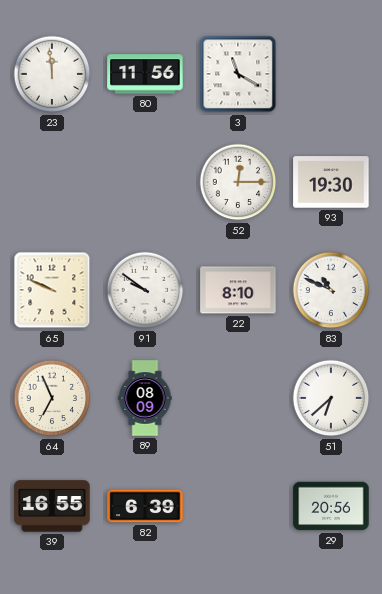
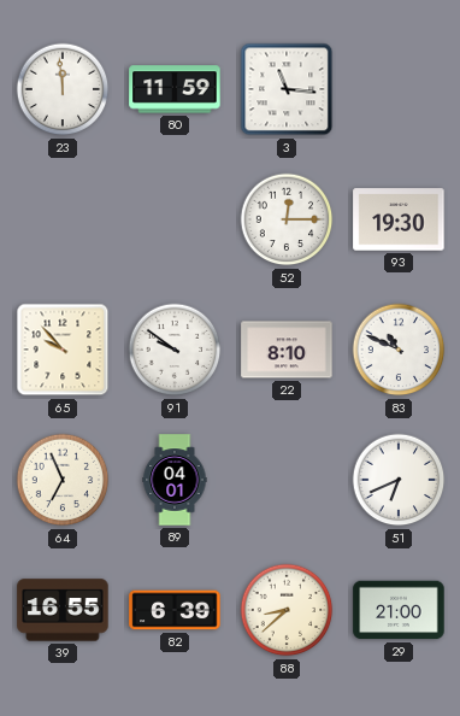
80: 11:56 -> 11:59
3: 11:20 -> 11:16
65: 9:49 -> 9:53
89: 08:09 -> 04:01
51: 6:38 -> 6:41
88: none -> 8:38
29: 20:56 -> 21:00
